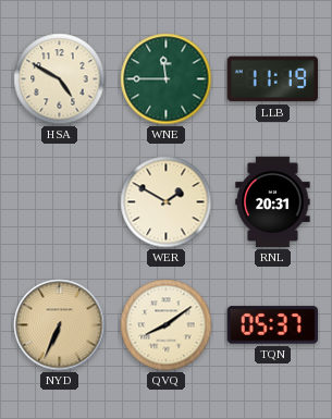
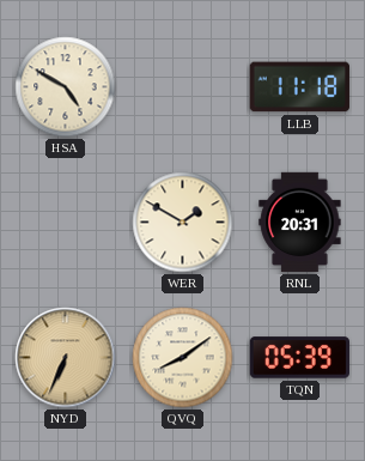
WNE: 11:45 -> none
LLB: 11:19 -> 11:18
TQN: 05:37 -> 05:39
